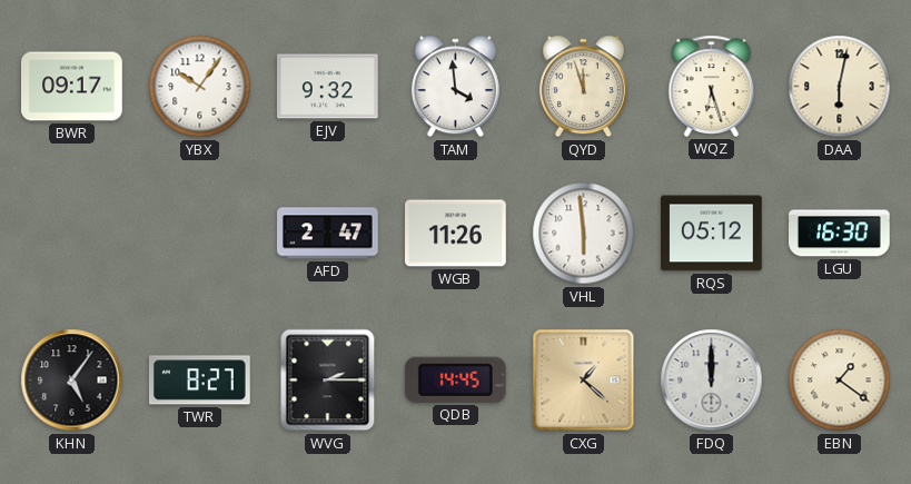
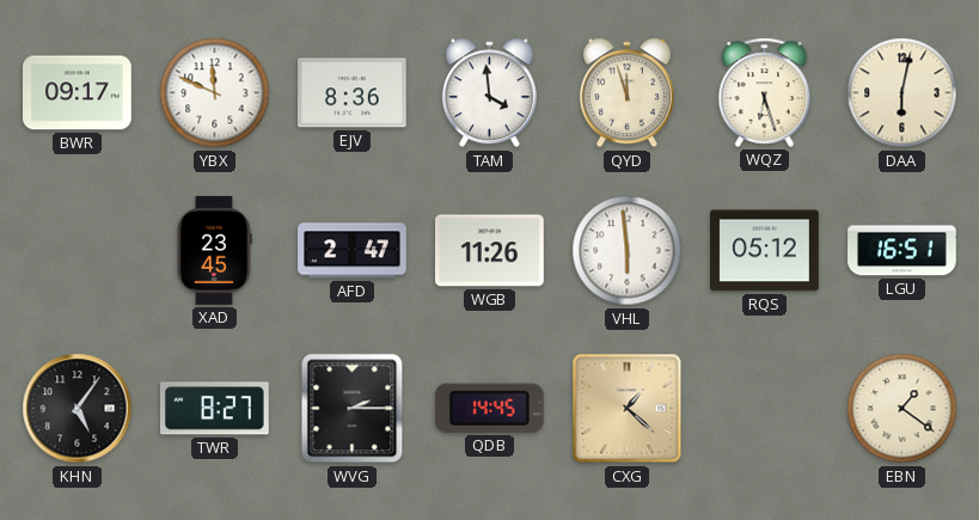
YBX: 10:06 -> 11:49
EJV: 9:32 -> 8:36
XAD: none -> 23:45
LGU: 16:30 -> 16:51
FDQ: 12:00 -> none
